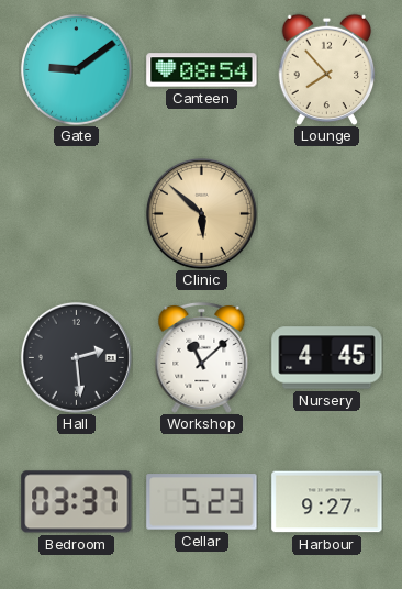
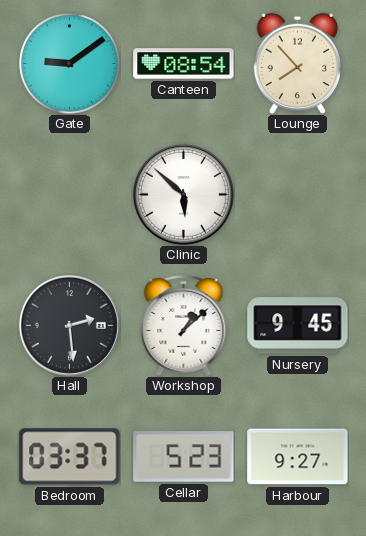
Clinic dial: champagne -> white
Workshop: 11:08 -> 1:08
Nursery: 4:45 -> 9:45
